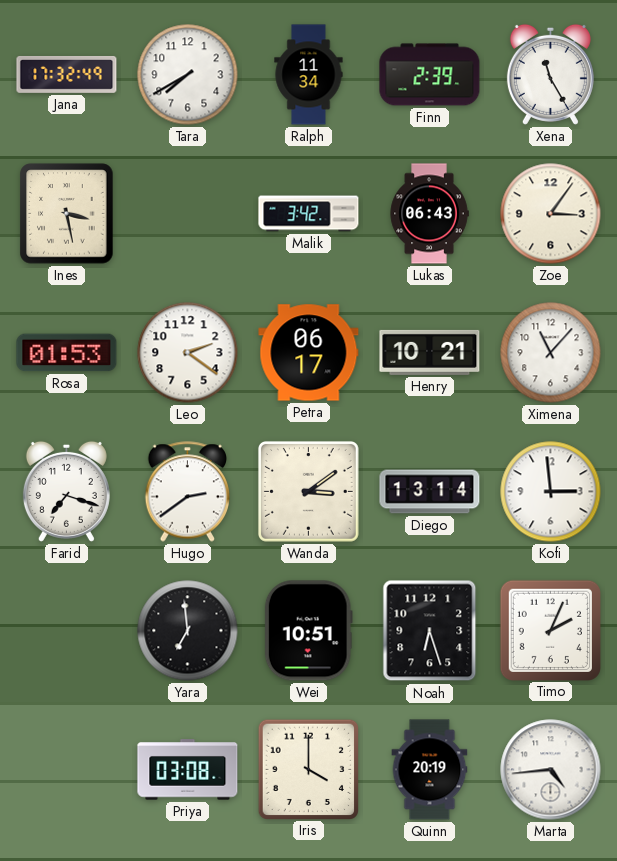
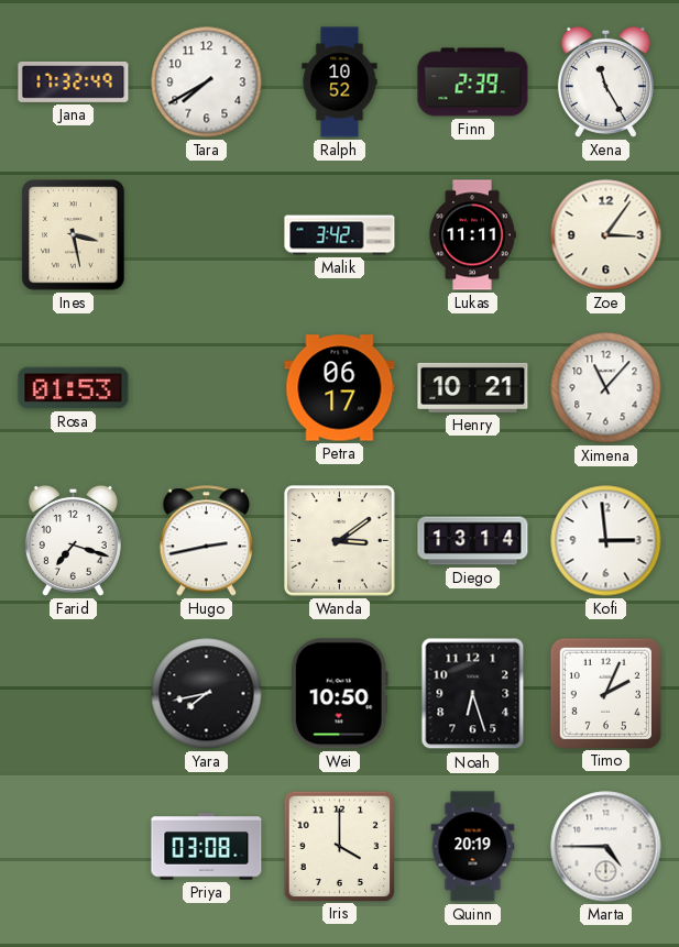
Ralph: 11:34 -> 10:52
Lukas: 06:43 -> 11:11
Leo: 2:21 -> none
Hugo: 2:39 -> 2:43
Yara: 6:59 -> 7:43
Wei: 10:51 -> 10:50
Marta: 4:44 -> 4:45
